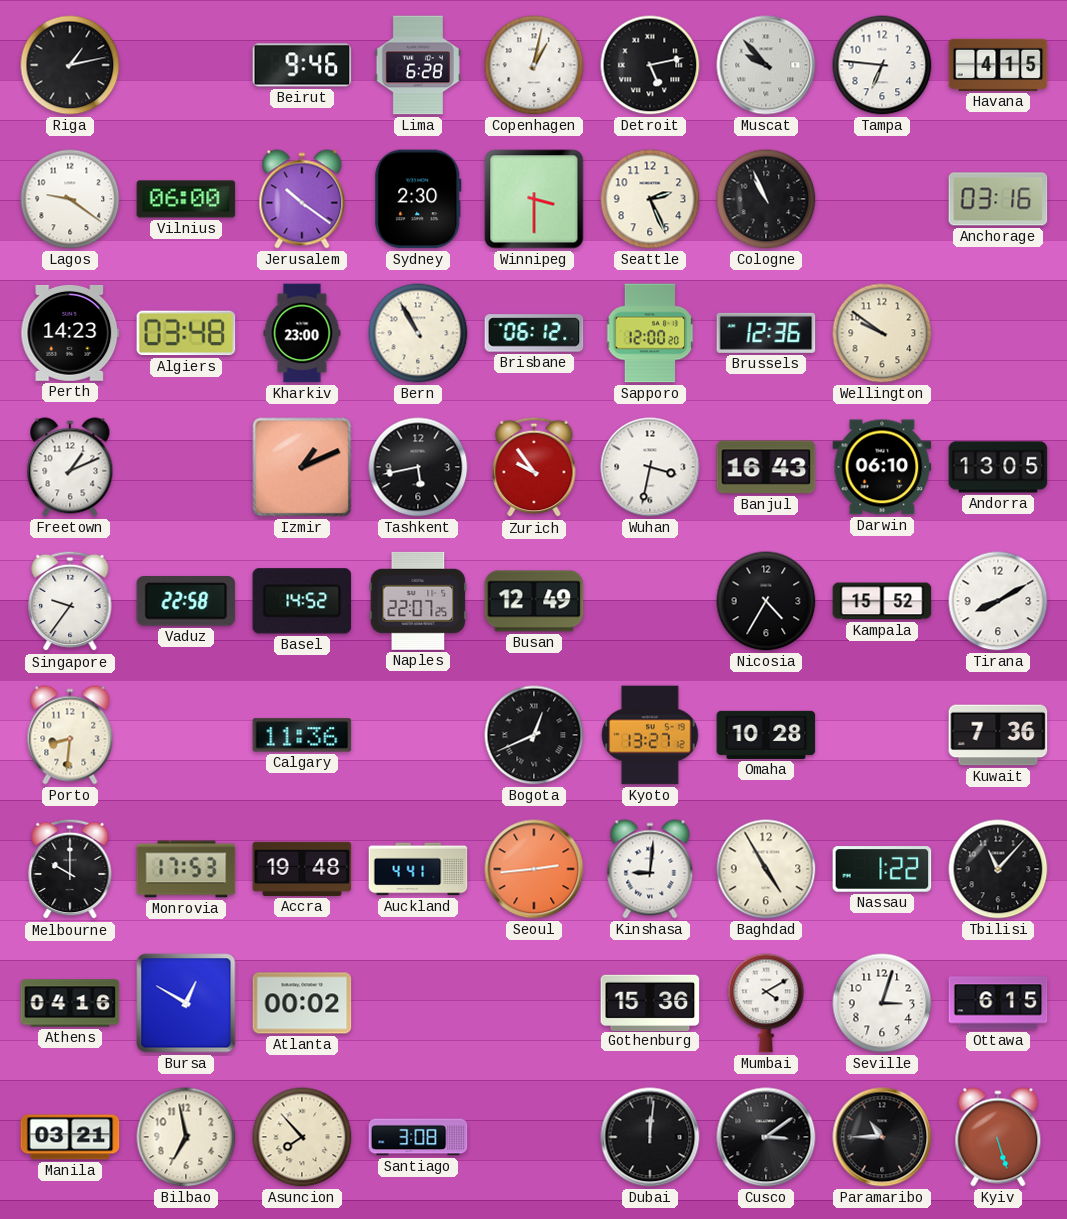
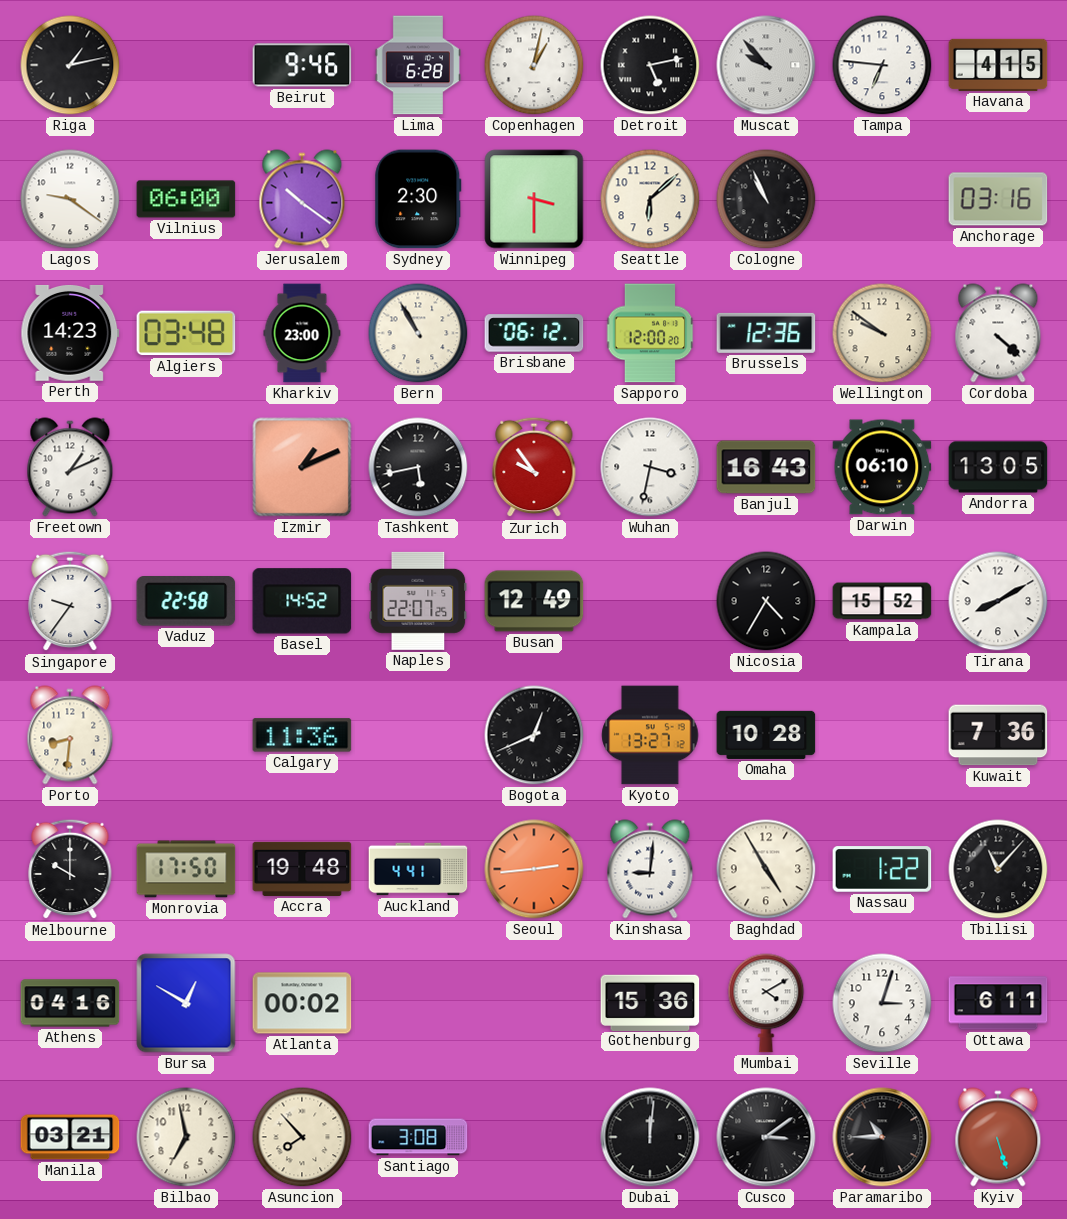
Seattle: 2:26 -> 6:08
Cordoba: none -> 4:22
Monrovia: 17:53 -> 17:50
Ottawa: 6:15 -> 6:11
